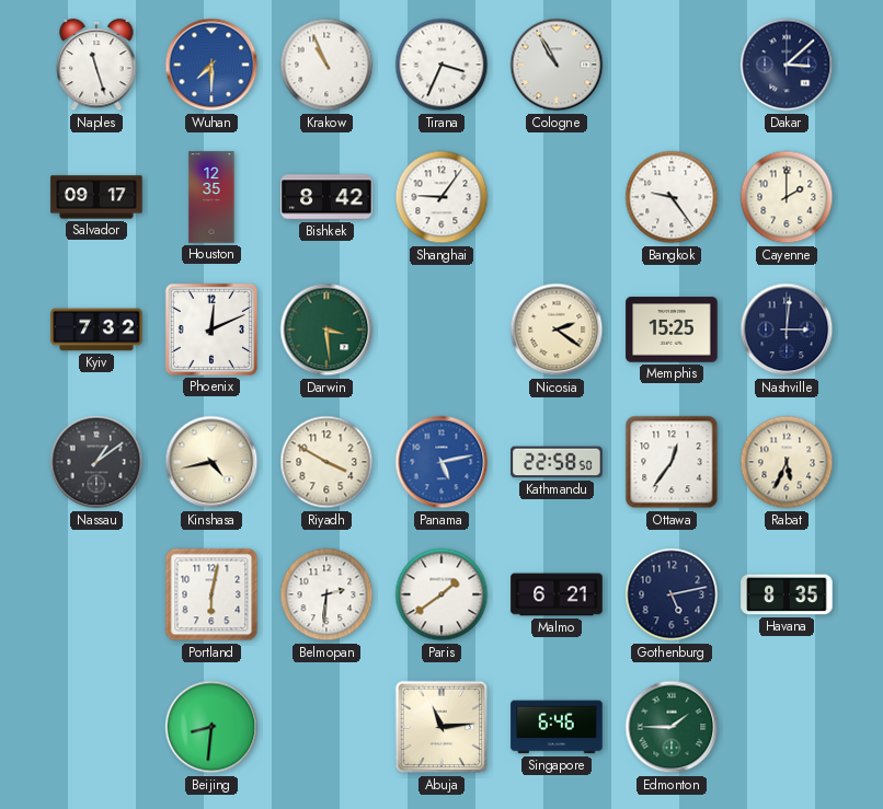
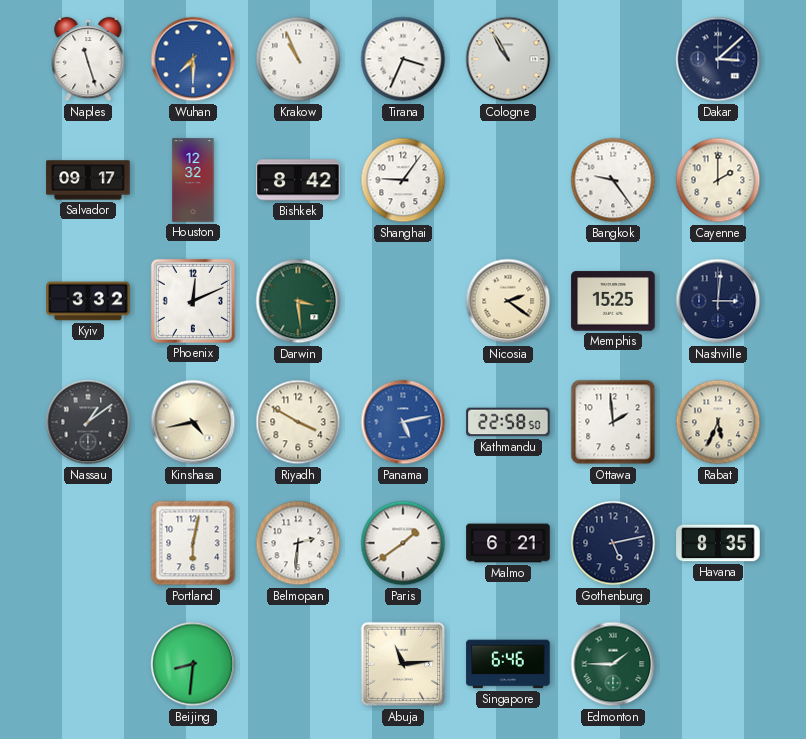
Houston: 12:35 -> 12:32
Kyiv: 7:32 -> 3:32
Ottawa: 12:36 -> 1:59
